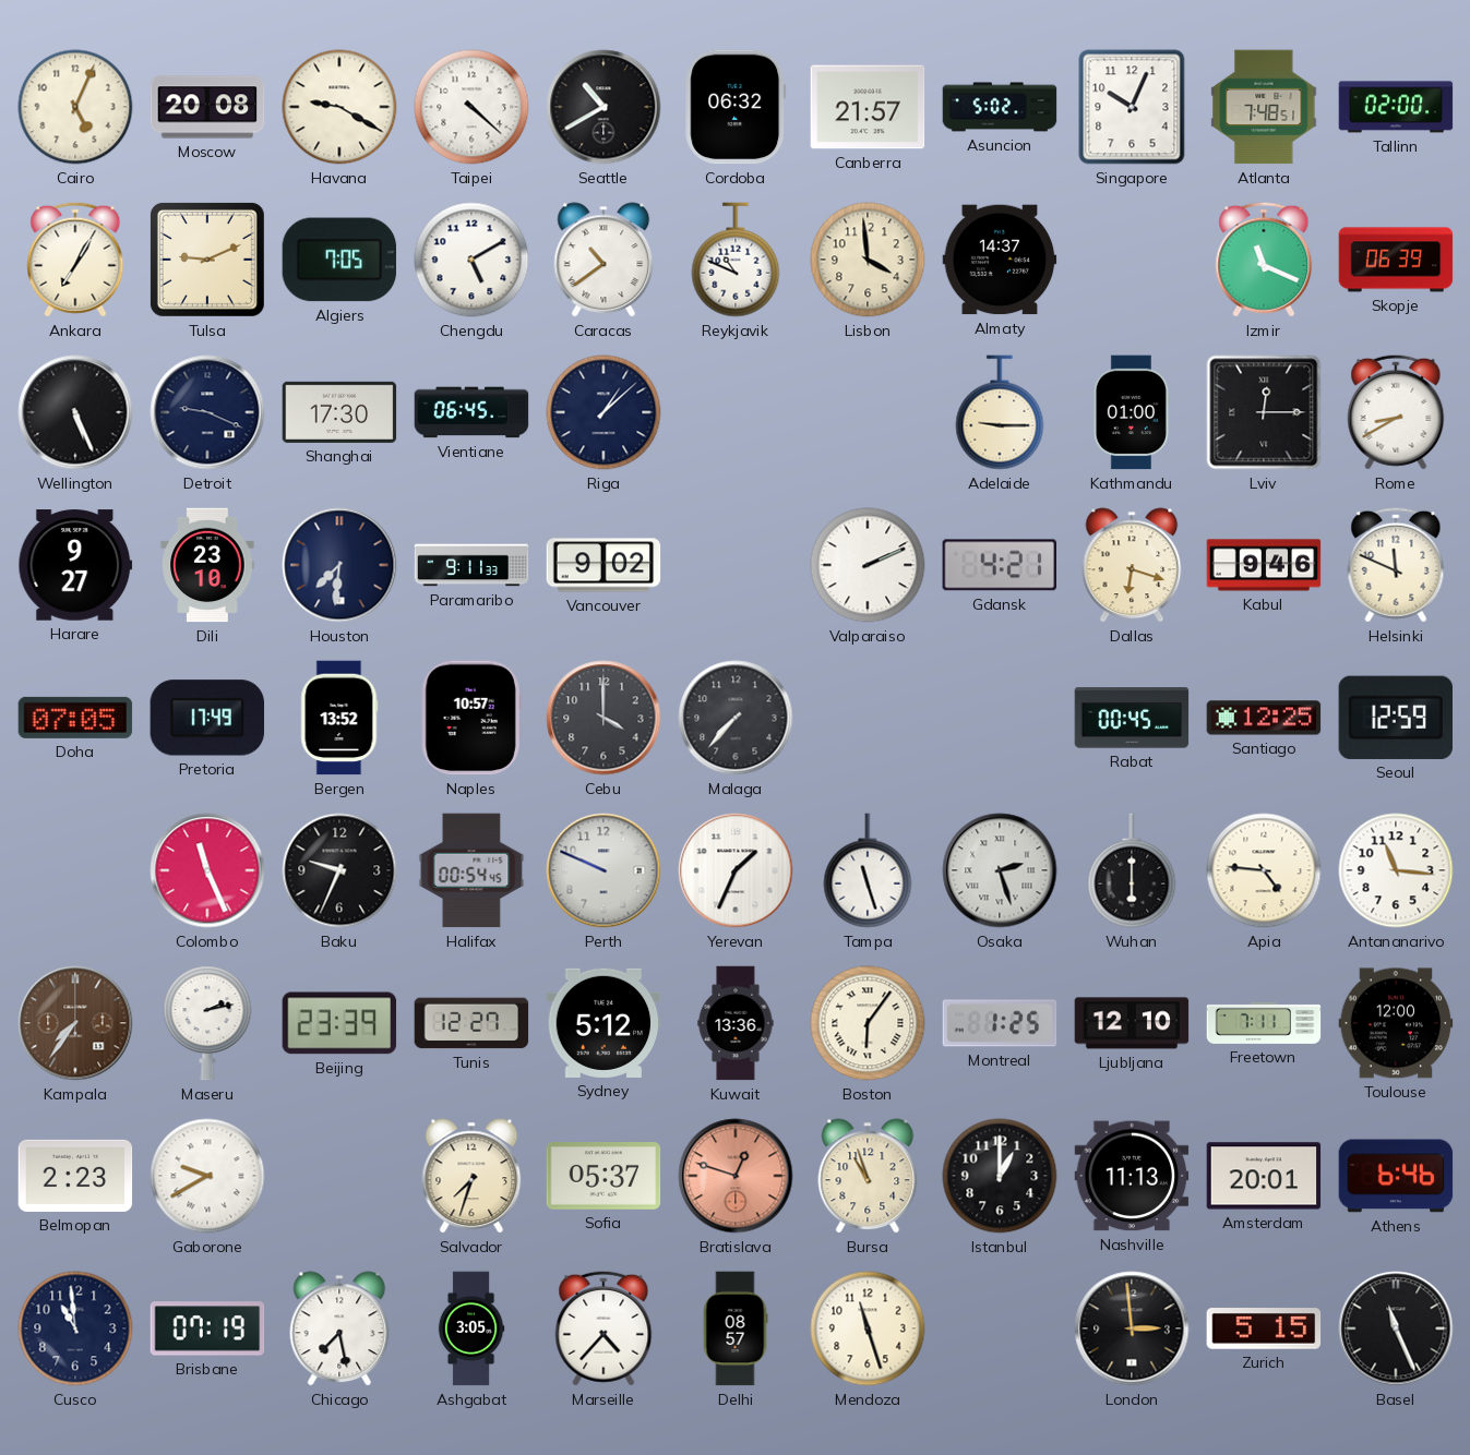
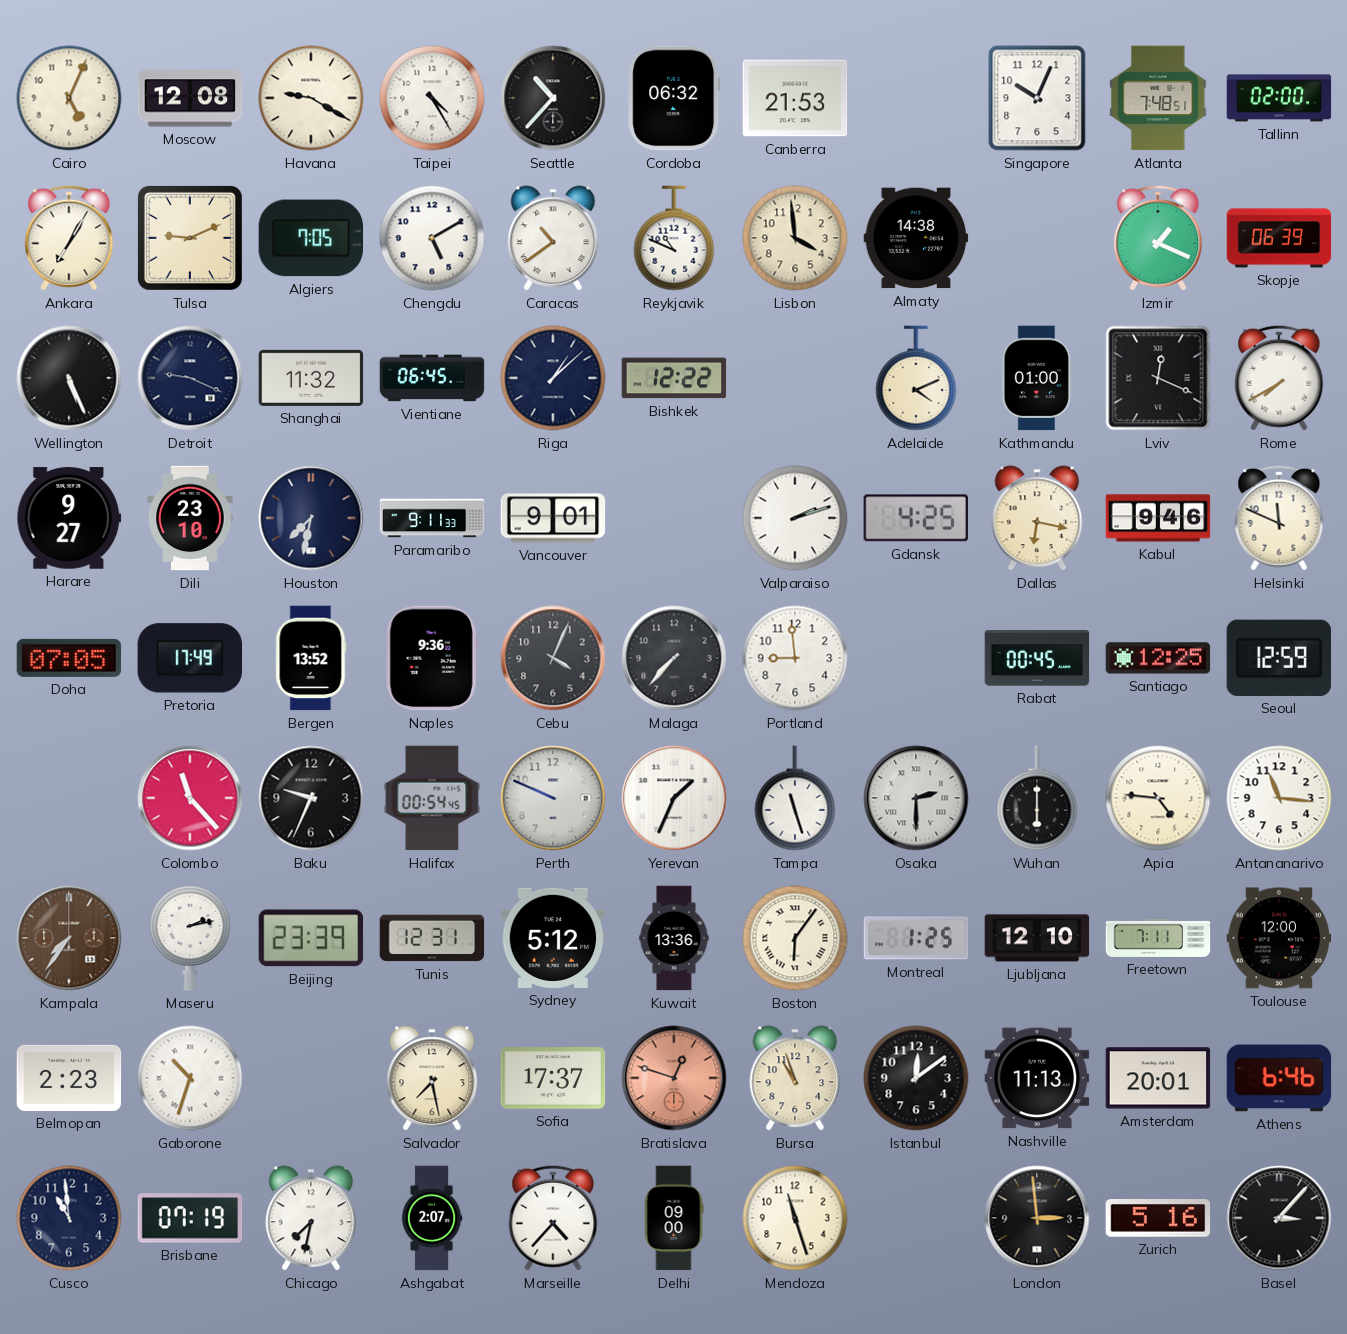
Moscow: 20:08 -> 12:08
Taipei: 4:22 -> 4:25
Seattle: 10:40 -> 10:37
Canberra: 21:57 -> 21:53
Asuncion: 5:02 -> none
Almaty: 14:37 -> 14:38
Izmir: 11:19 -> 1:19
Shanghai: 17:30 -> 11:32
Bishkek: none -> 12:22
Adelaide: 9:15 -> 4:11
Lviv: 12:15 -> 12:19
Rome: 8:40 -> 7:40
Houston: 7:31 -> 7:32
Vancouver: 9:02 -> 9:01
Valparaiso: 2:11 -> 2:12
Gdansk: 4:21 -> 4:25
Dallas: 6:18 -> 6:17
Naples: 10:57 -> 9:36
Cebu: 4:00 -> 4:04
Portland: none -> 8:59
Colombo: 11:26 -> 11:23
Osaka: 2:27 -> 2:30
Tunis: 12:27 -> 12:31
Gaborone: 9:40 -> 10:33
Salvador: 7:33 -> 7:28
Sofia: 05:37 -> 17:37
Istanbul: 1:00 -> 12:09
Chicago: 7:28 -> 7:32
Ashgabat: 3:05 -> 2:07
Delhi: 08:57 -> 09:00
Zurich: 5:15 -> 5:16
Basel: 11:26 -> 3:07
